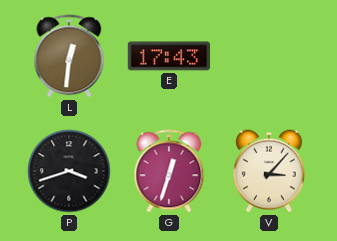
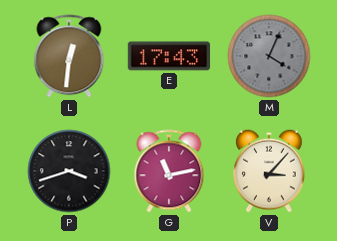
M: none -> 4:04
G: 12:33 -> 11:13
